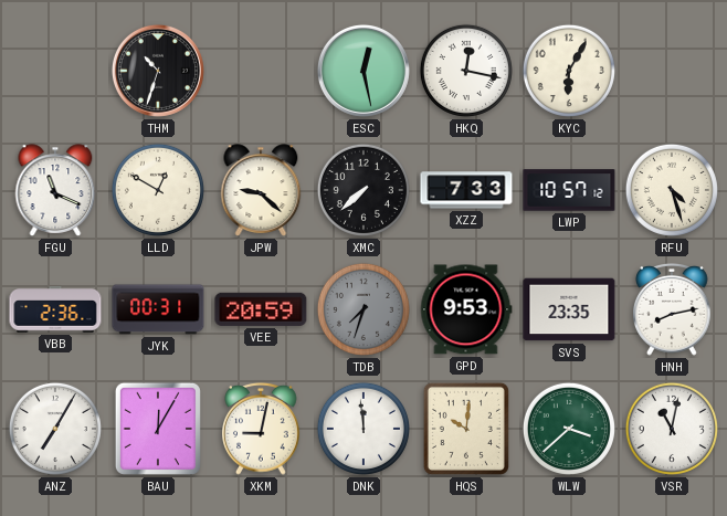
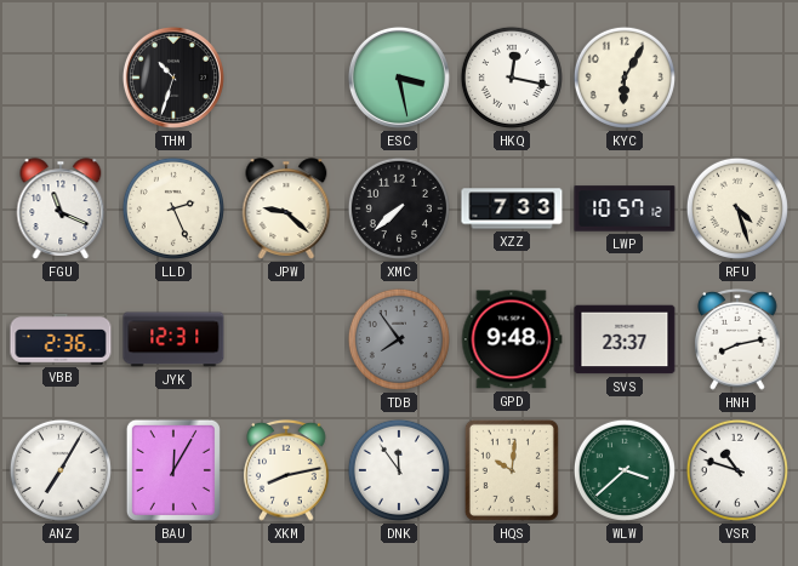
ESC: 12:28 -> 3:28
LLD: 12:50 -> 2:26
JYK: 00:31 -> 12:31
VEE: 20:59 -> none
TDB: 7:33 -> 7:54
GPD: 9:53 -> 9:48
SVS: 23:35 -> 23:37
XKM: 9:02 -> 8:13
DNK: 11:59 -> 11:54
VSR: 11:02 -> 10:48
